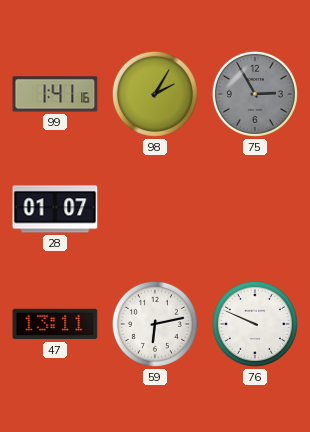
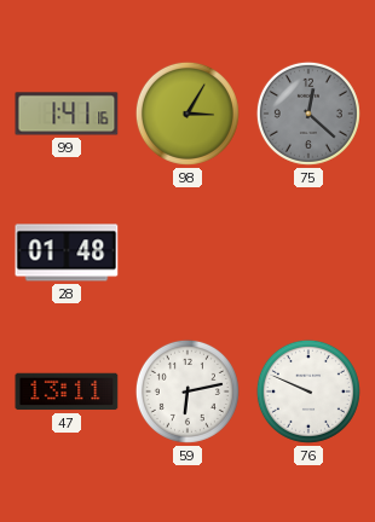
98: 2:05 -> 3:05
75: 2:55 -> 12:22
28: 01:07 -> 01:48
